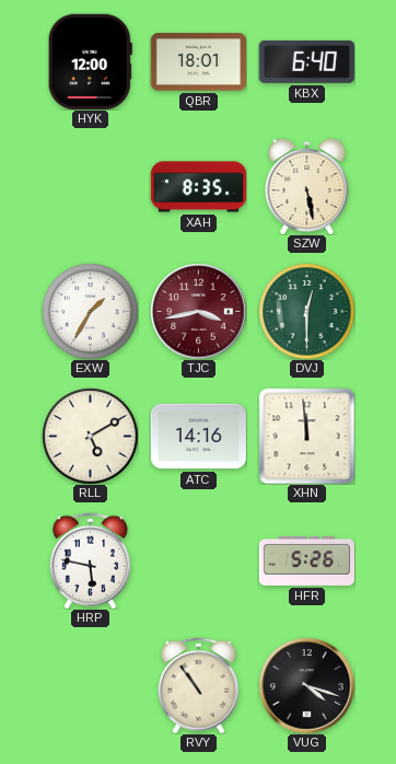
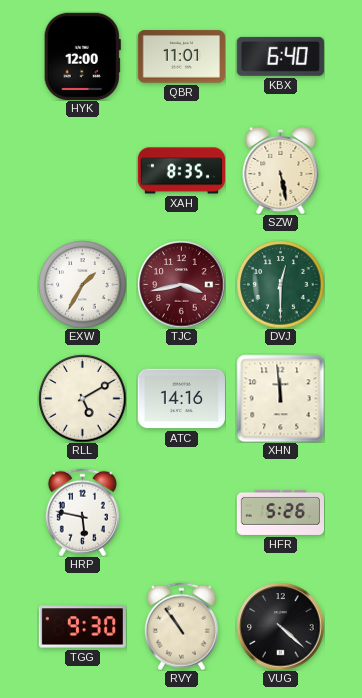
QBR: 18:01 -> 11:01
TGG: none -> 9:30
VUG: 4:18 -> 4:22
